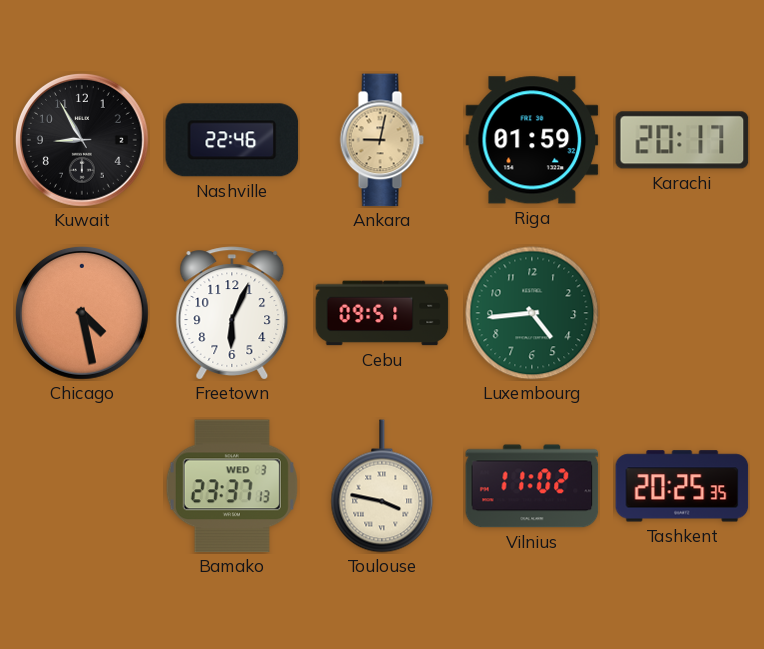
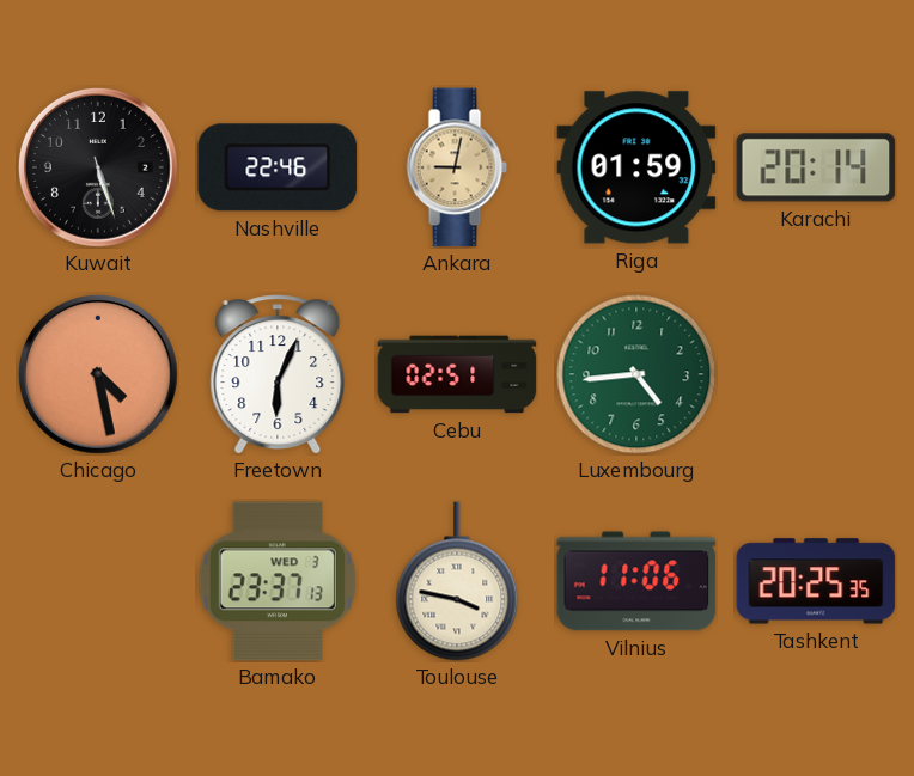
Kuwait: 8:55 -> 5:27
Karachi: 20:17 -> 20:14
Cebu: 09:51 -> 02:51
Vilnius: 11:02 -> 11:06
